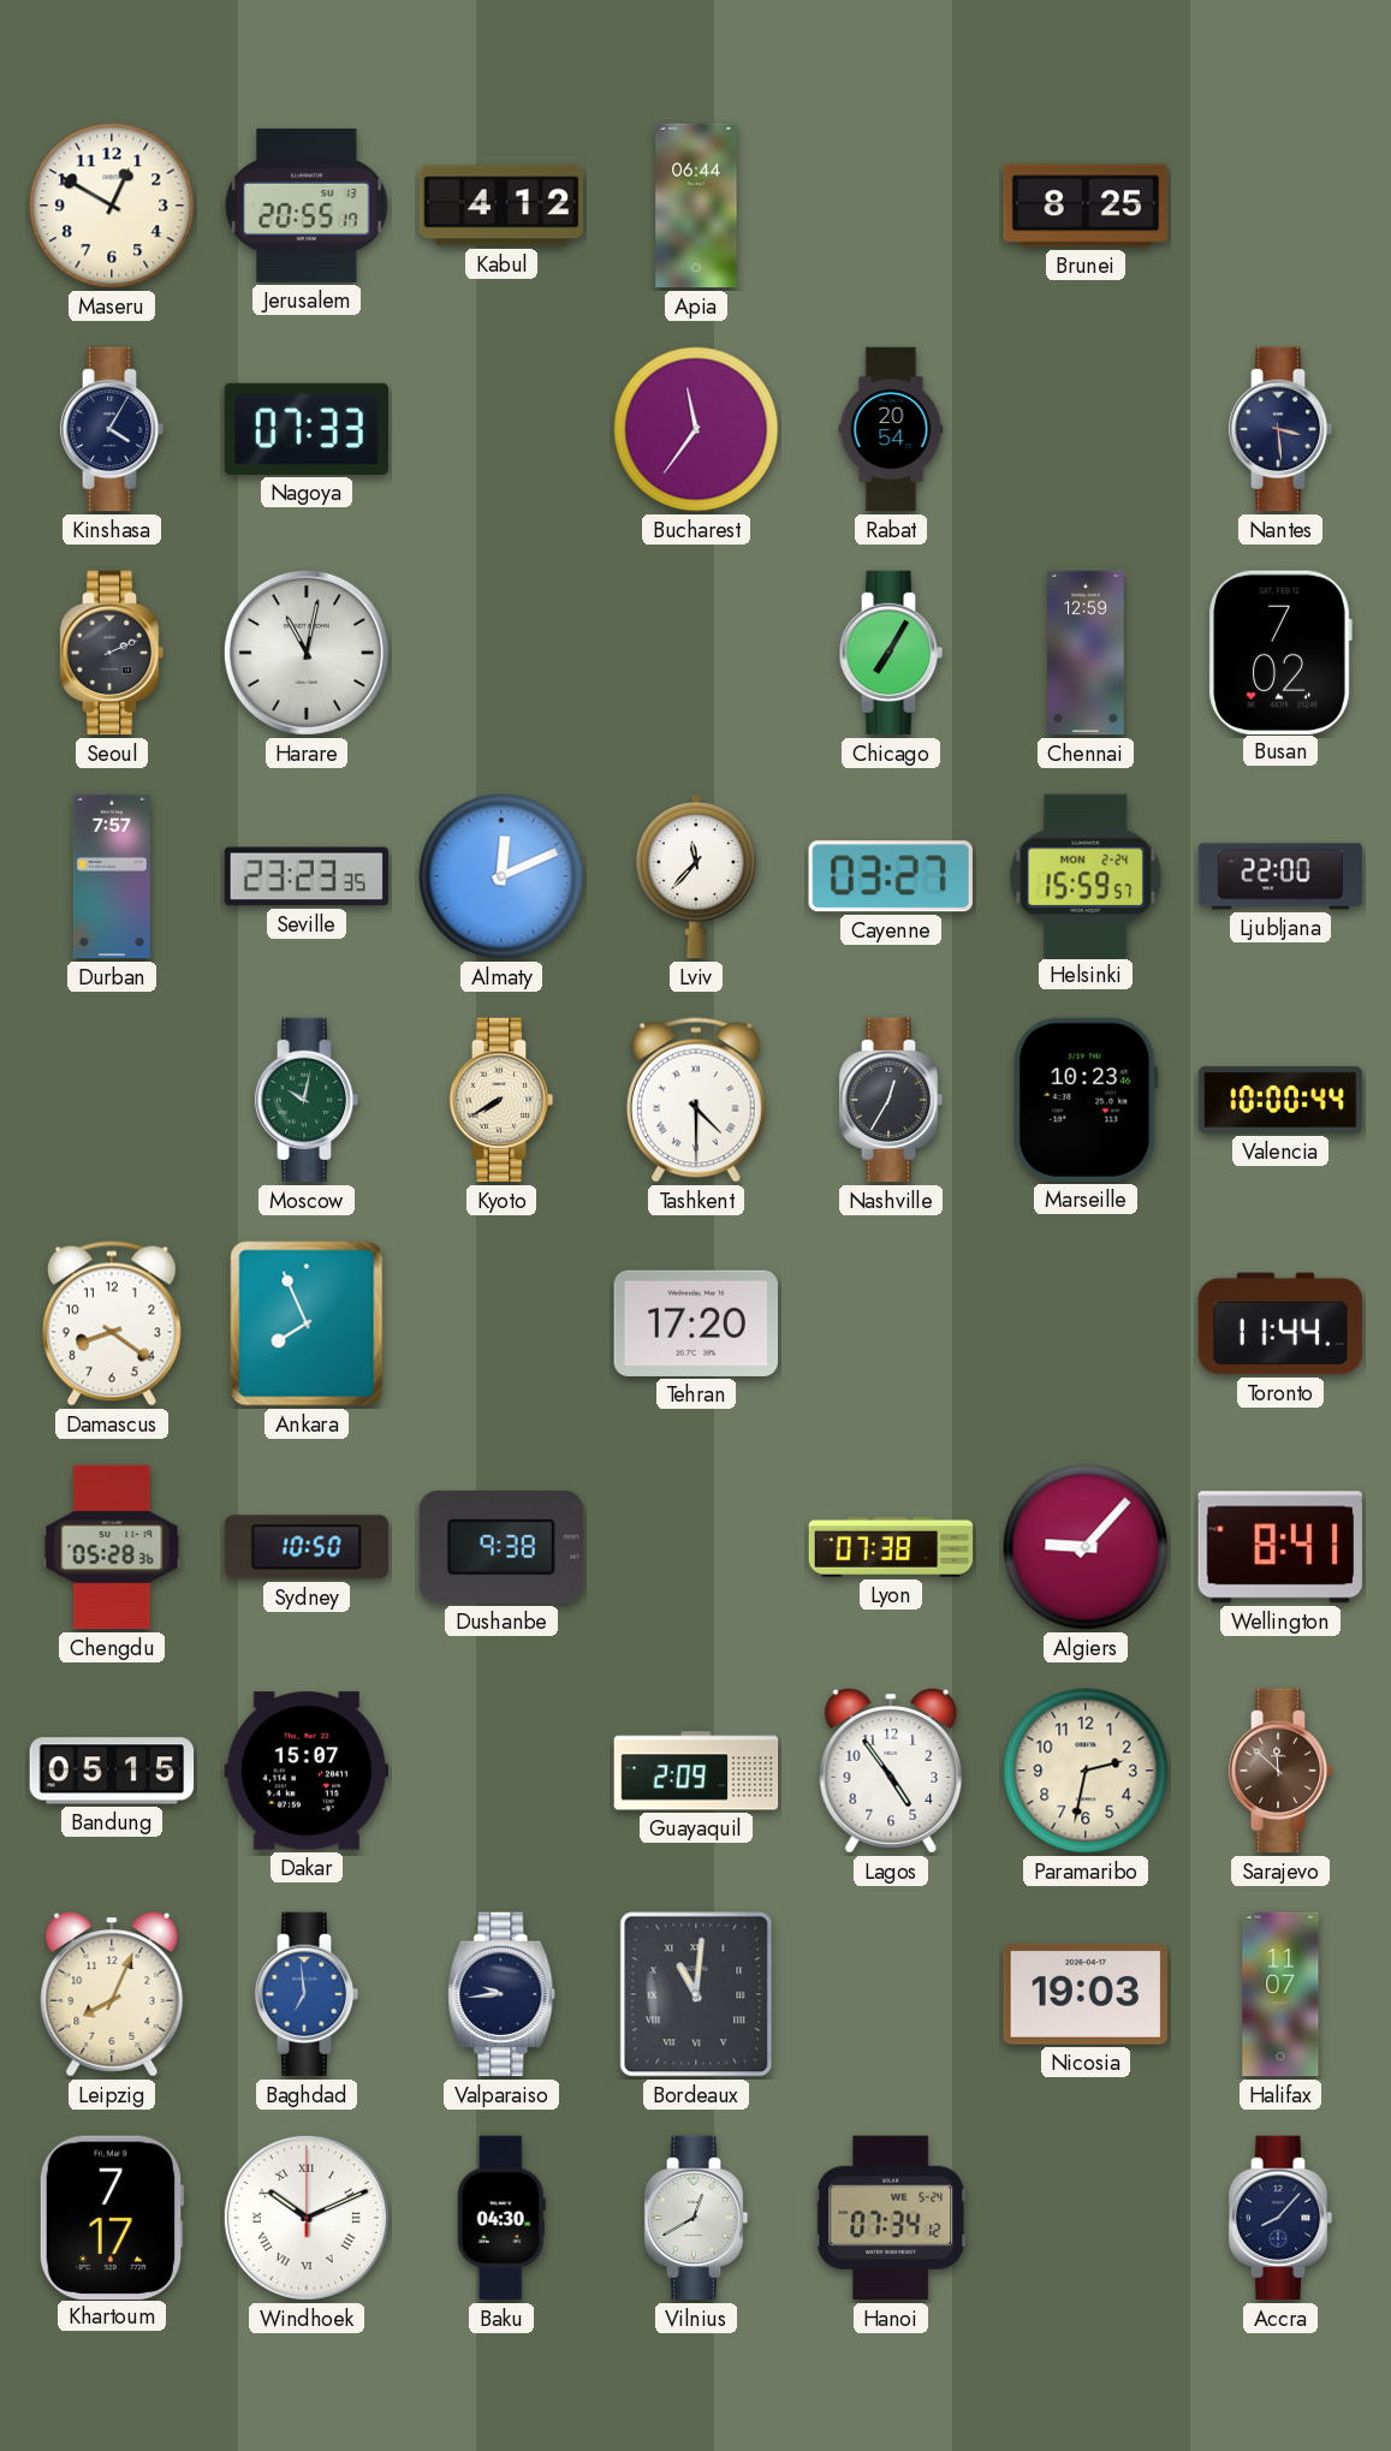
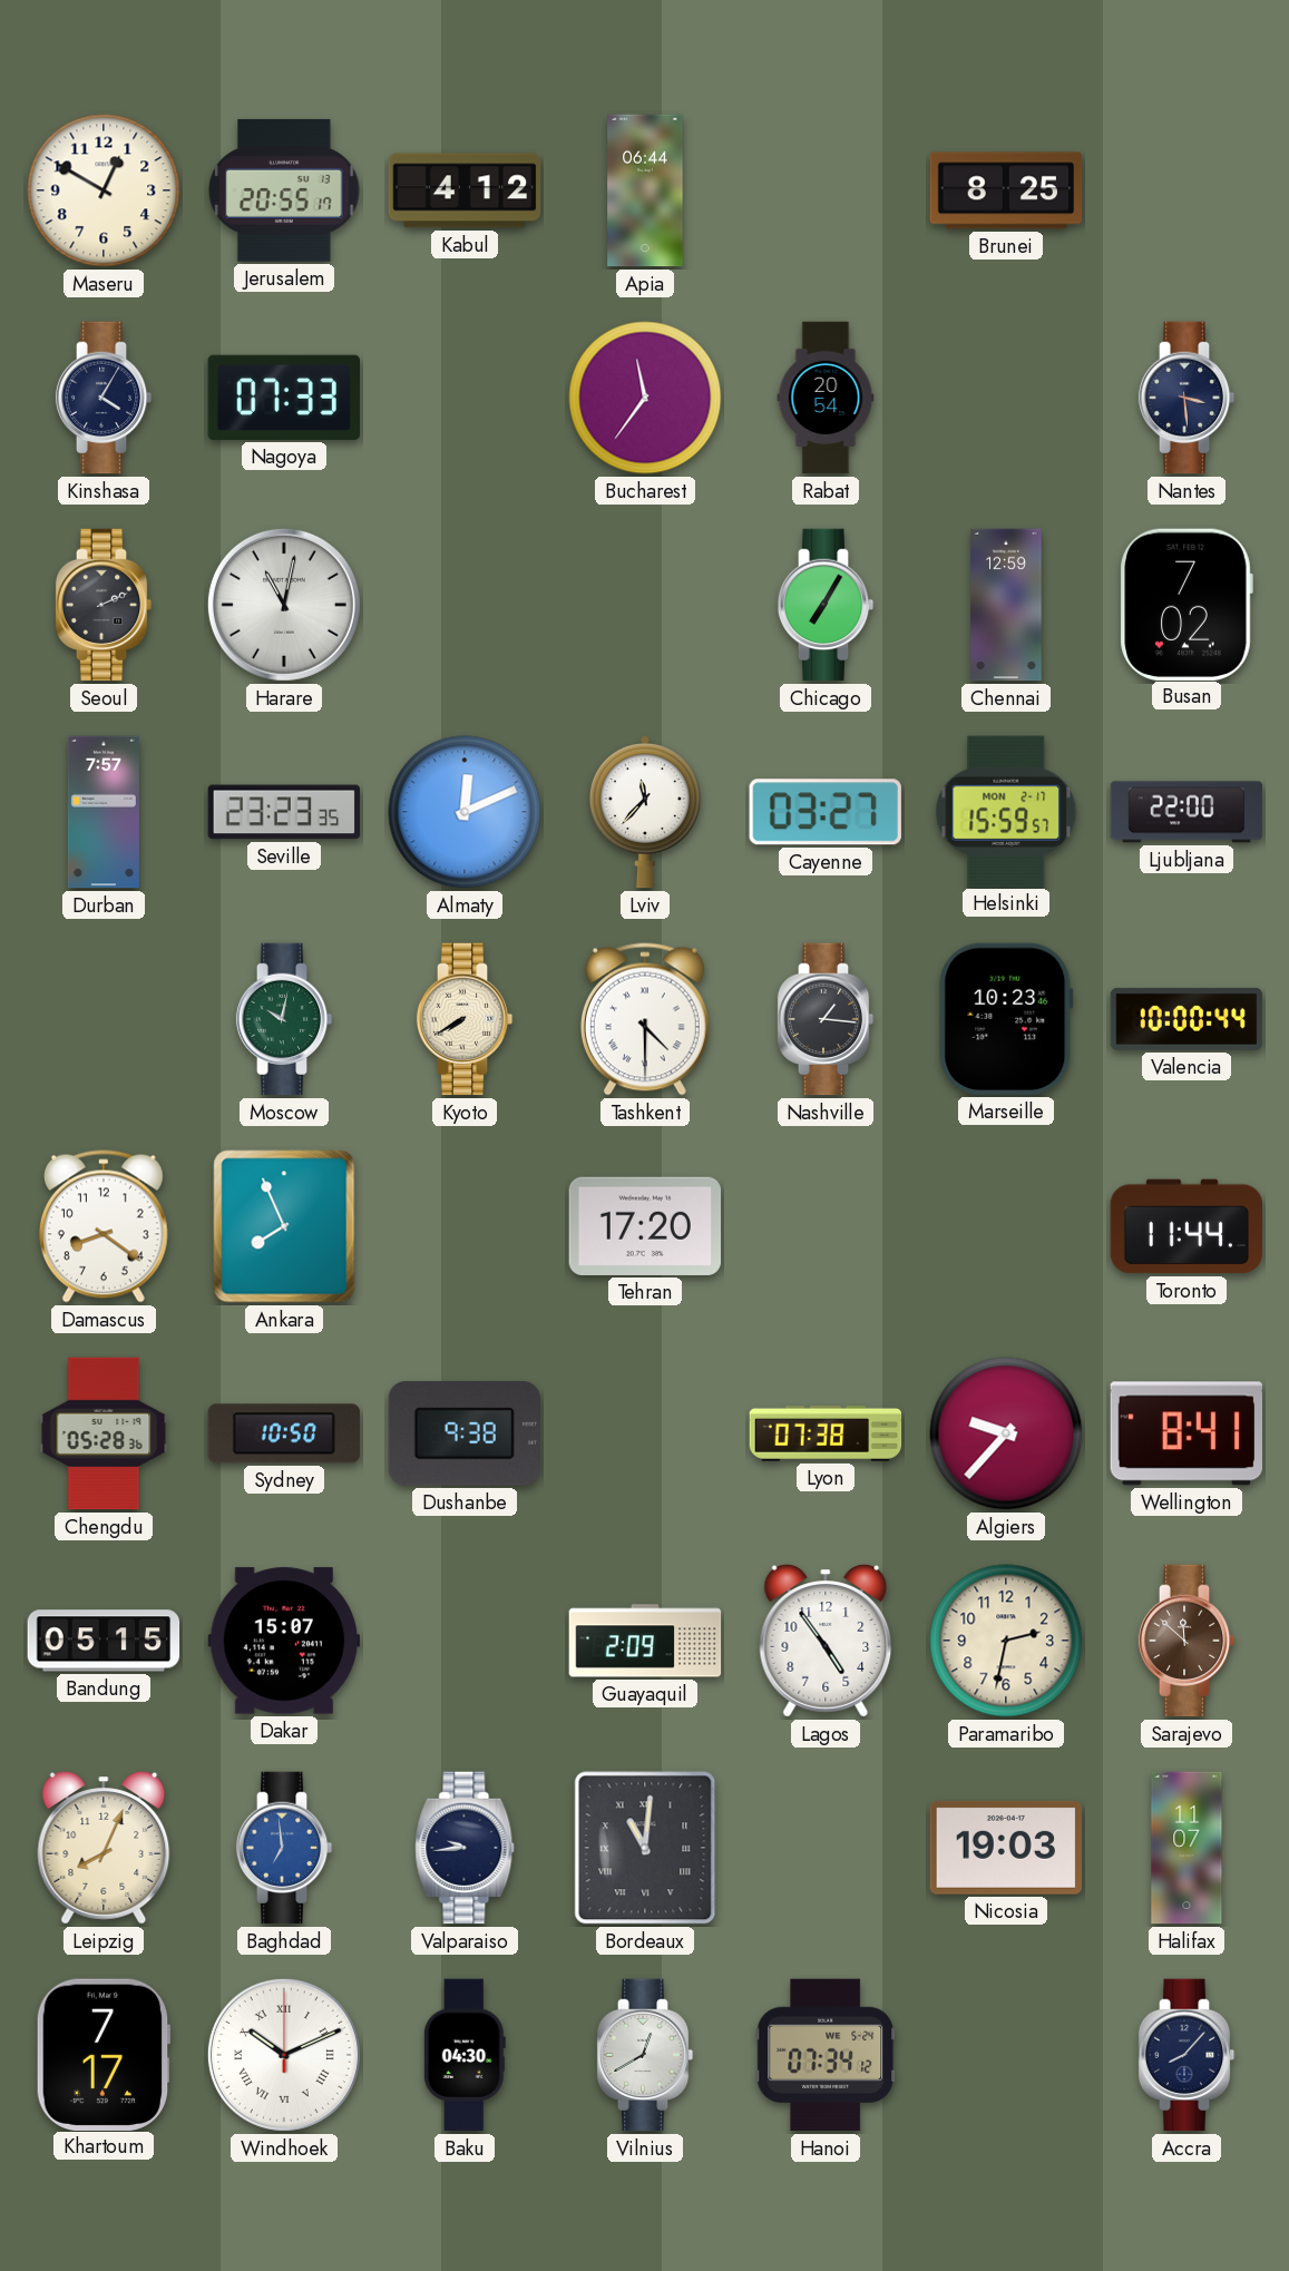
Helsinki date: MON 2-24 -> MON 2-17
Nashville: 12:35 -> 1:16
Algiers: 9:07 -> 9:37
